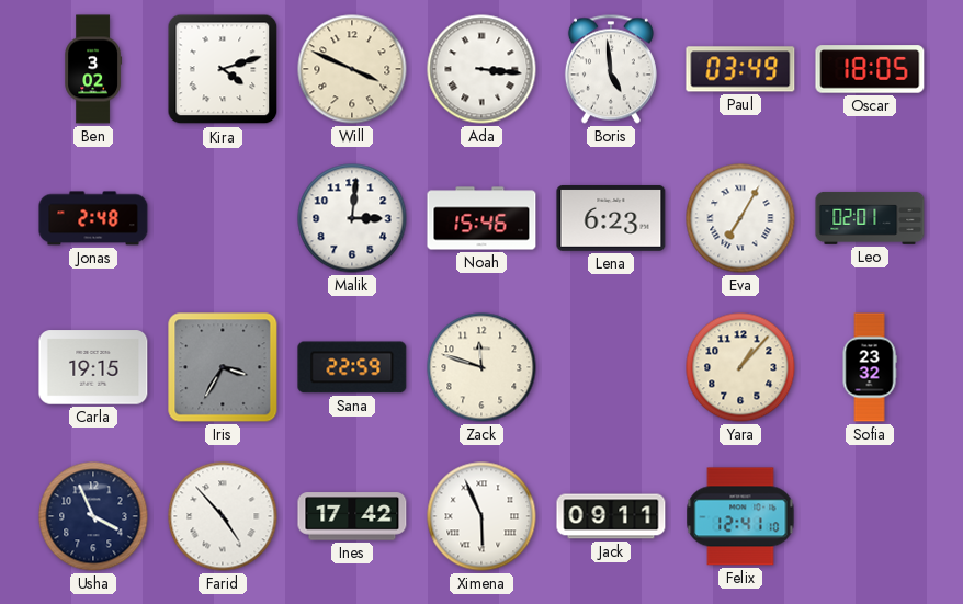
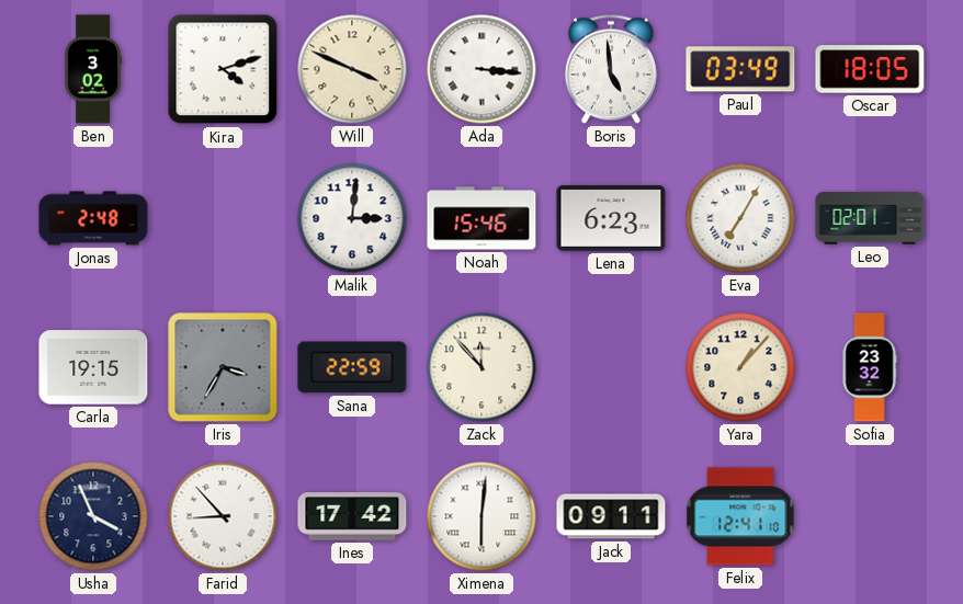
Zack: 11:48 -> 11:53
Farid: 4:53 -> 8:53
Ximena: 5:56 -> 6:01
